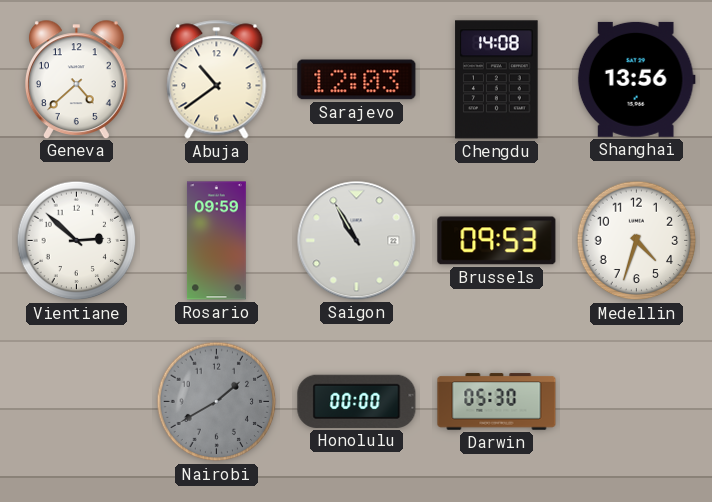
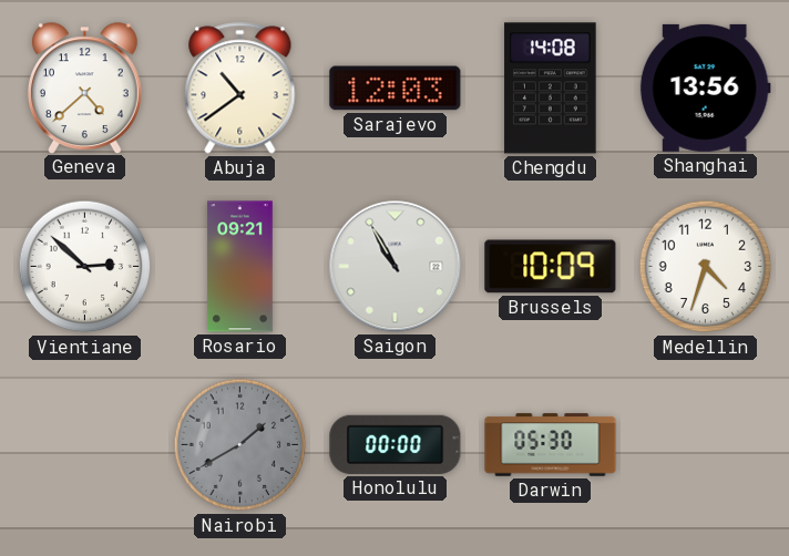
Rosario: 09:59 -> 09:21
Brussels: 09:53 -> 10:09
